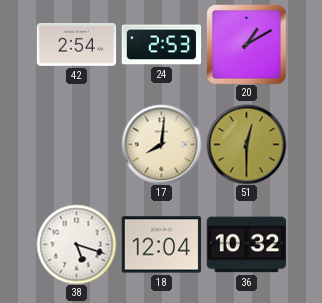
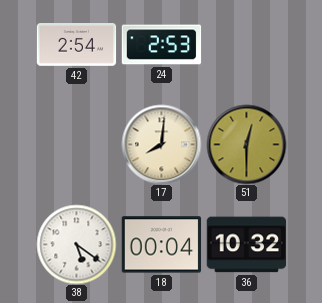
20: 1:10 -> none
38: 5:18 -> 5:21
18: 12:04 -> 00:04
